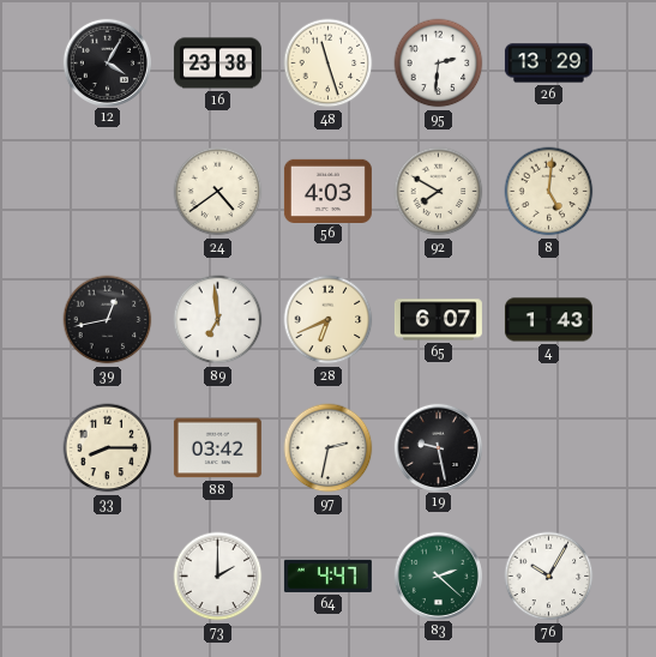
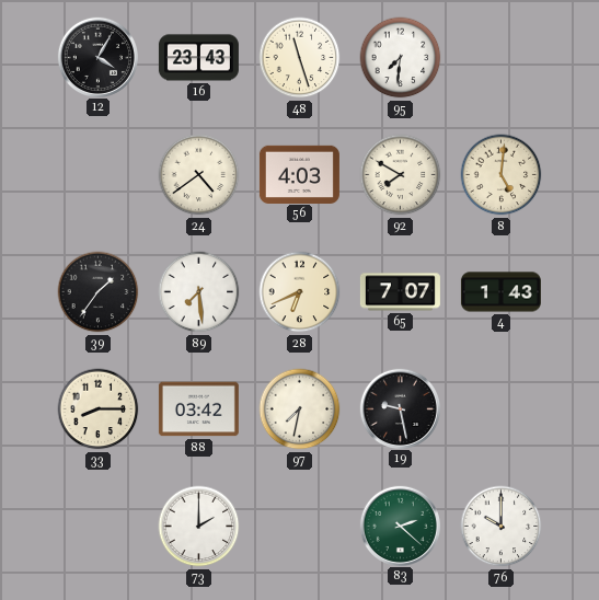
16: 23:38 -> 23:43
95: 2:31 -> 7:31
26: 13:29 -> none
39: 12:43 -> 1:36
89: 6:59 -> 7:29
65: 6:07 -> 7:07
97: 2:32 -> 7:32
64: 4:47 -> none
76: 10:05 -> 10:00
